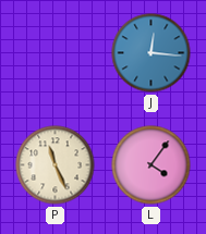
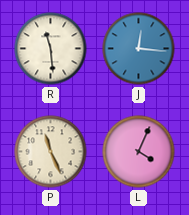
R: none -> 11:29
L: 4:06 -> 4:04
